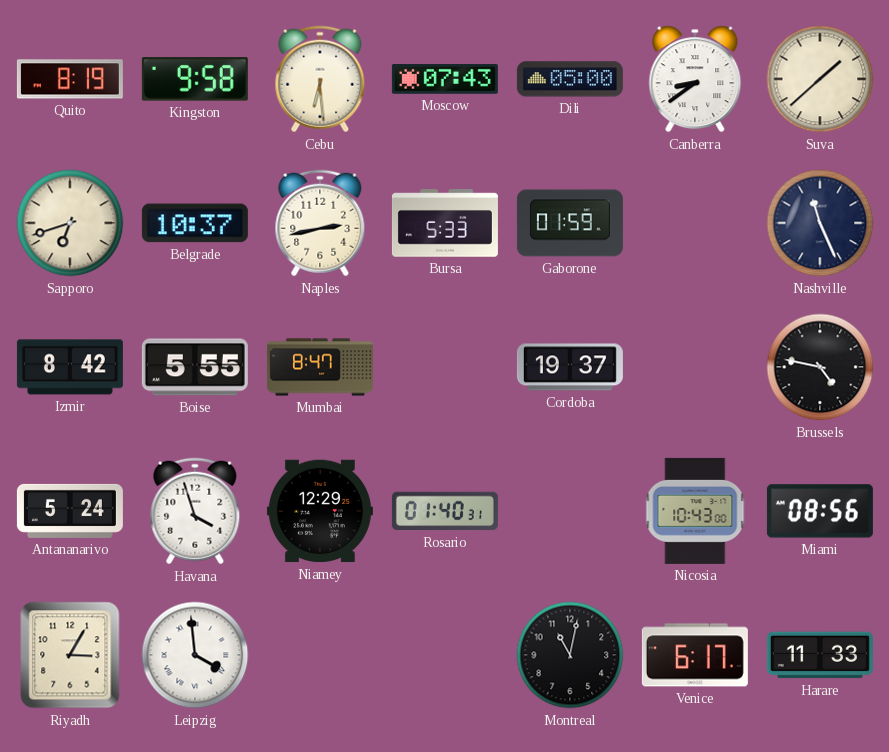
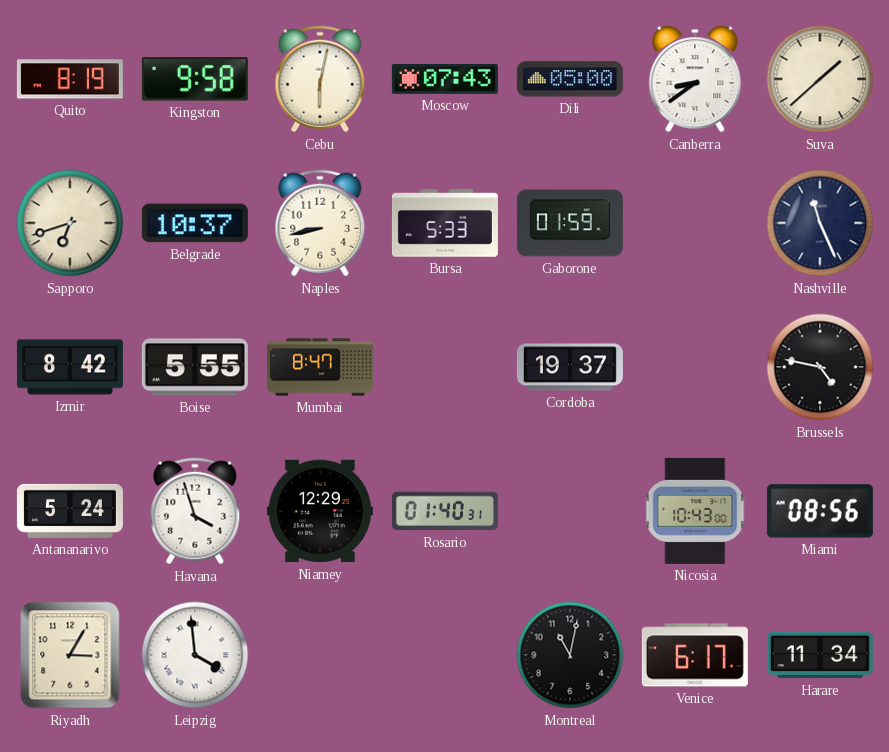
Cebu: 6:29 -> 6:02
Naples: 2:43 -> 8:43
Harare: 11:33 -> 11:34
